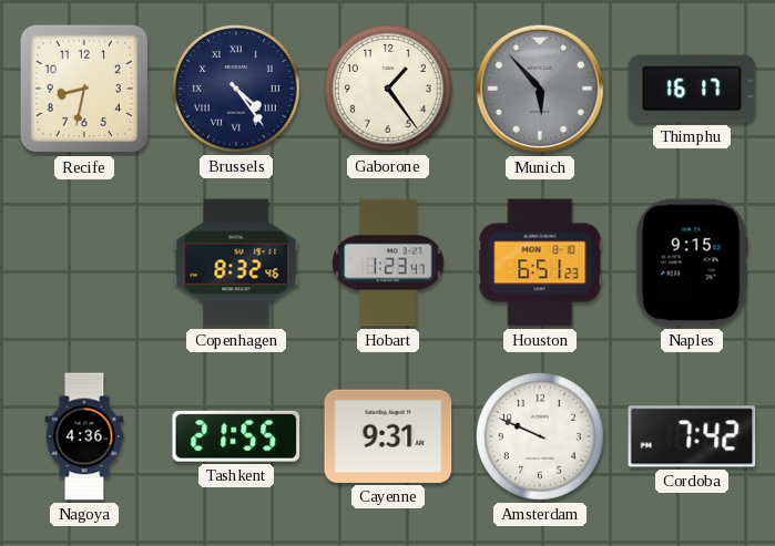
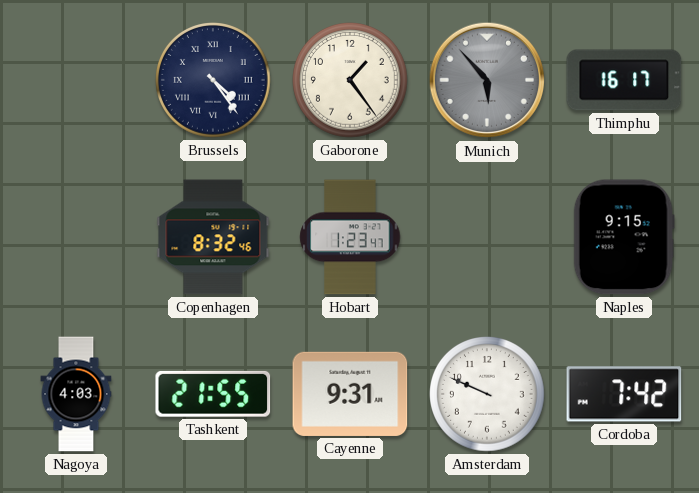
Recife: 8:32 -> none
Houston: 6:51 -> none
Nagoya: 4:36 -> 4:03
